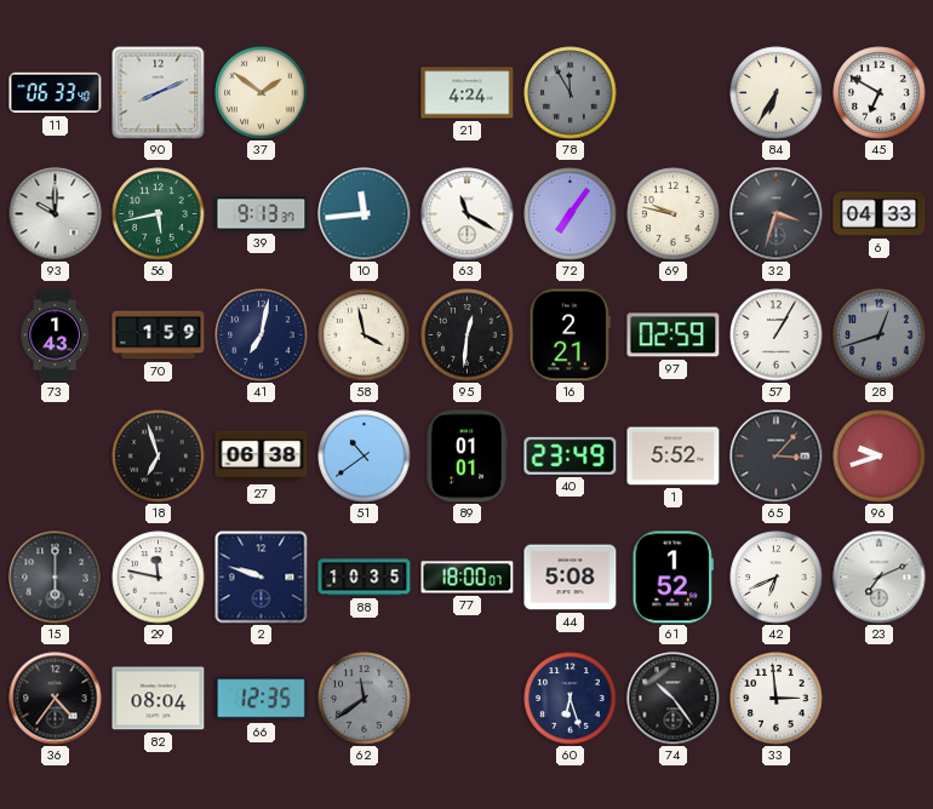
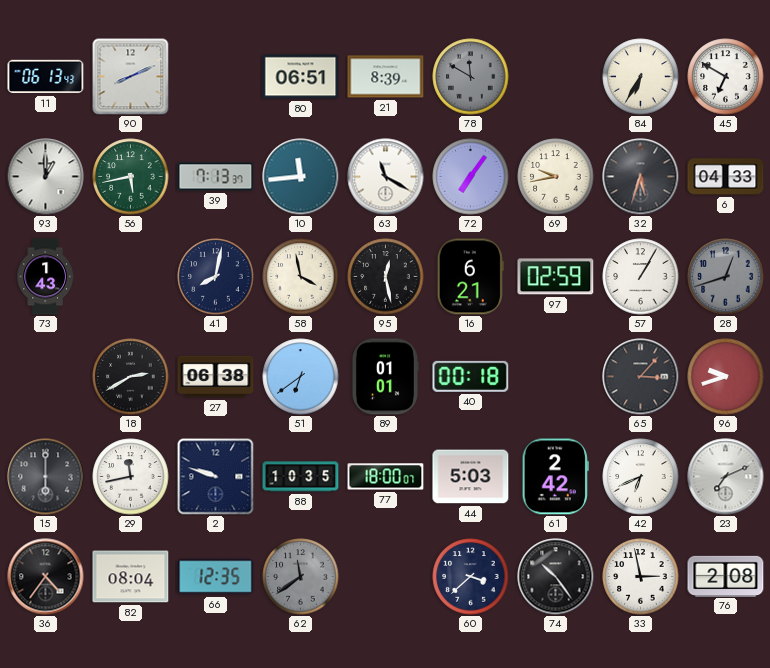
11: 06:33 -> 06:13
37: 1:51 -> none
80: none -> 06:51
21: 4:24 -> 8:39
78: 11:55 -> 11:50
93: 10:00 -> 1:00
39: 9:13 -> 7:13
69: 9:47 -> 9:43
32: 3:33 -> 5:33
70: 1:59 -> none
41: 7:02 -> 8:02
95: 12:31 -> 12:28
16: 2:21 -> 6:21
18: 6:57 -> 2:40
51: 10:39 -> 6:39
40: 23:49 -> 00:18
1: 5:52 -> none
29: 11:47 -> 11:43
44: 5:08 -> 5:03
61: 1:52 -> 2:42
60: 6:27 -> 3:38
33: 2:59 -> 2:58
76: none -> 2:08
